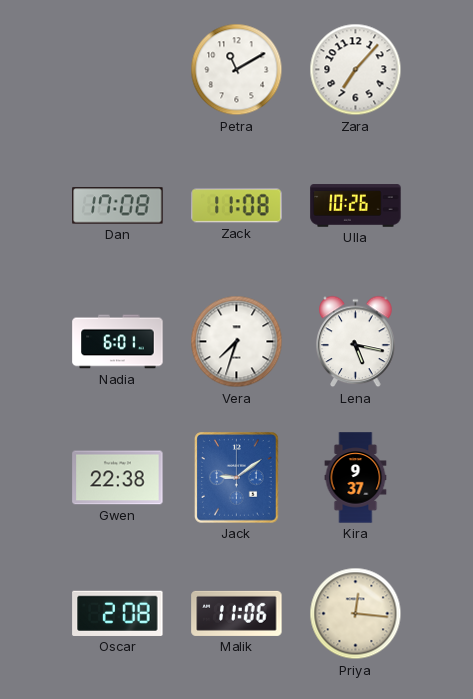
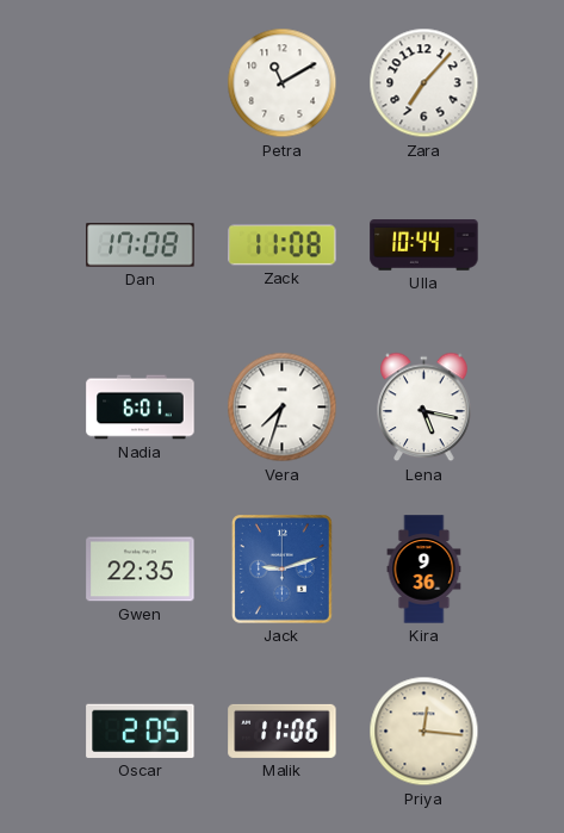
Ulla: 10:26 -> 10:44
Gwen: 22:38 -> 22:35
Jack: 9:09 -> 9:12
Kira: 9:37 -> 9:36
Oscar: 2:08 -> 2:05
